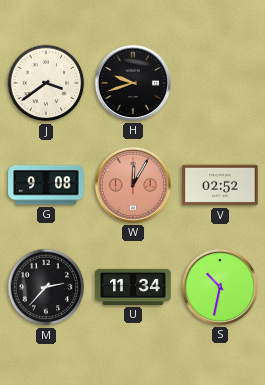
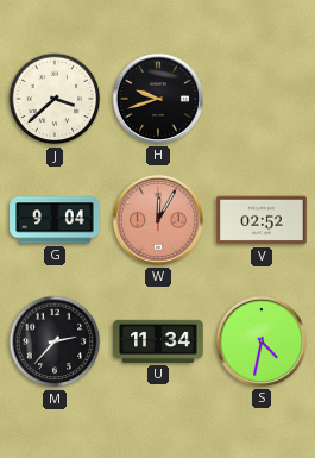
J: 3:39 -> 3:38
G: 9:08 -> 9:04
S: 10:32 -> 4:32
